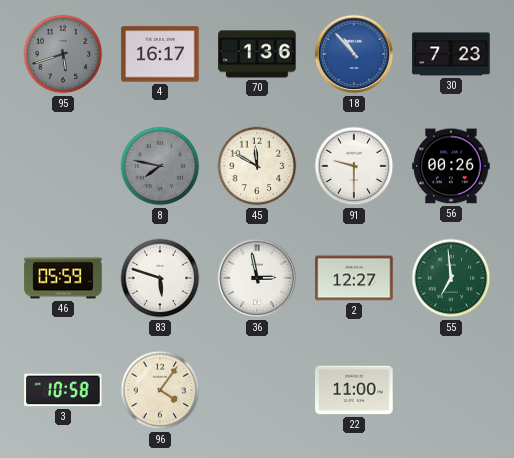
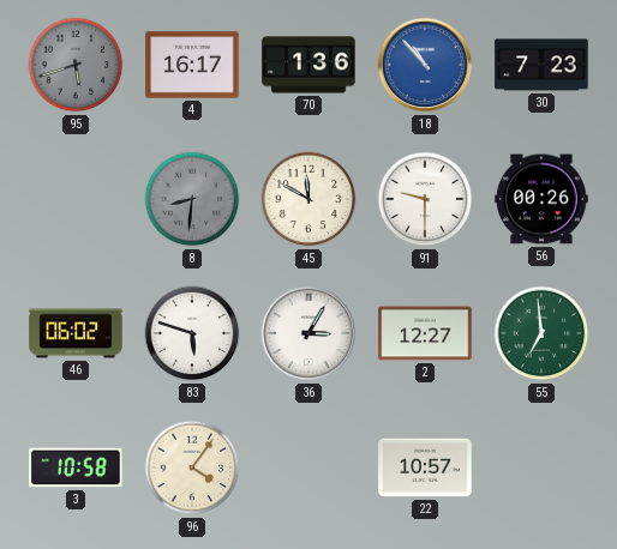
8: 7:47 -> 8:31
46: 05:59 -> 06:02
36: 2:58 -> 3:05
22: 11:00 -> 10:57
